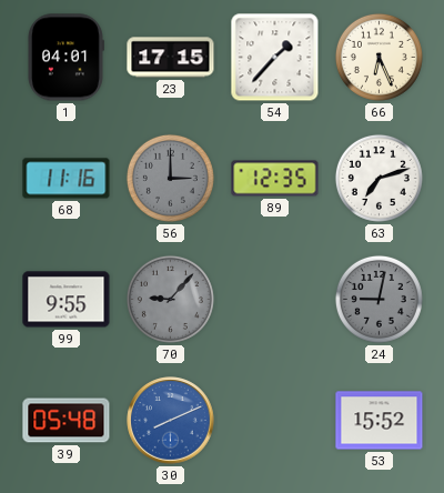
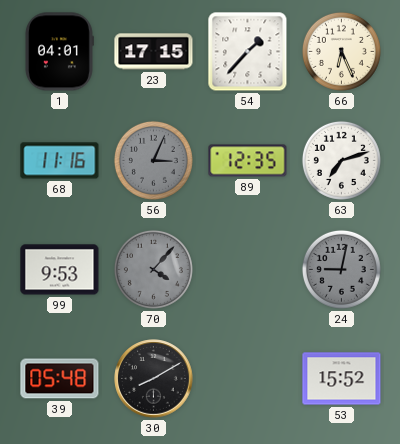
56: 3:00 -> 3:04
99: 9:55 -> 9:53
70: 9:07 -> 4:07
30: 8:11 -> 8:10
30 dial: blue -> black
